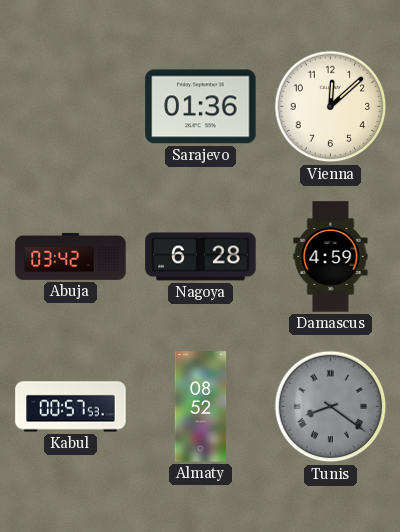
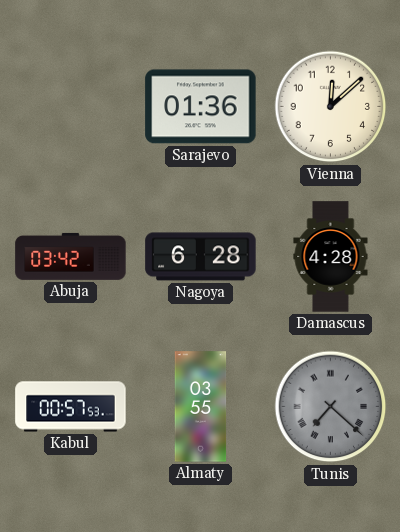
Damascus: 4:59 -> 4:28
Almaty: 08:52 -> 03:55
Tunis: 8:21 -> 7:22
